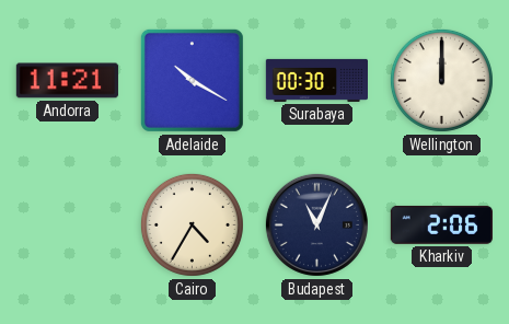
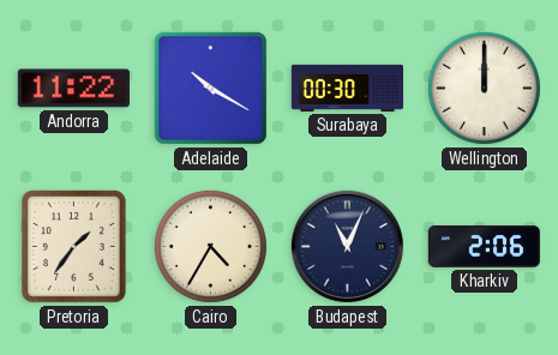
Andorra: 11:21 -> 11:22
Pretoria: none -> 1:36
